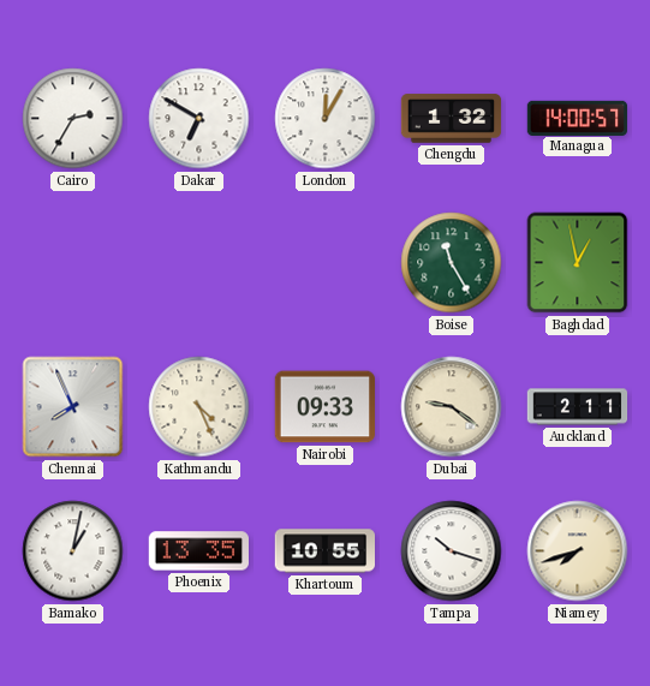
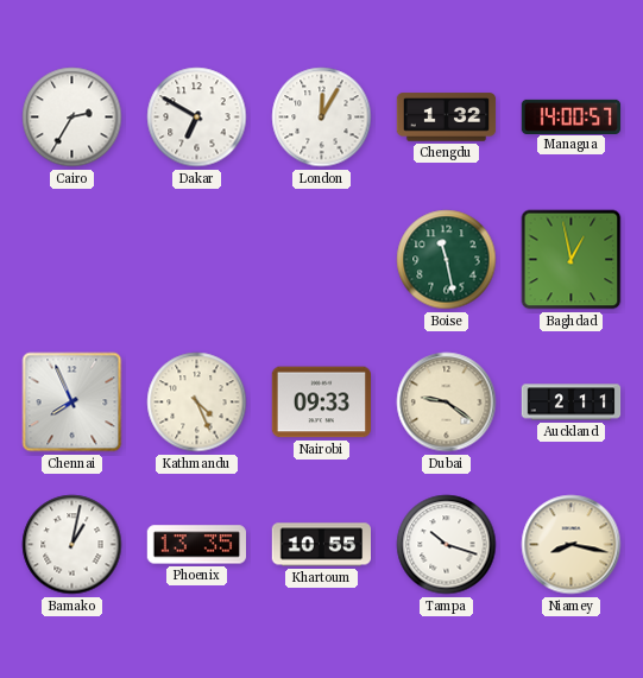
Boise: 11:25 -> 11:28
Niamey: 7:42 -> 8:17
